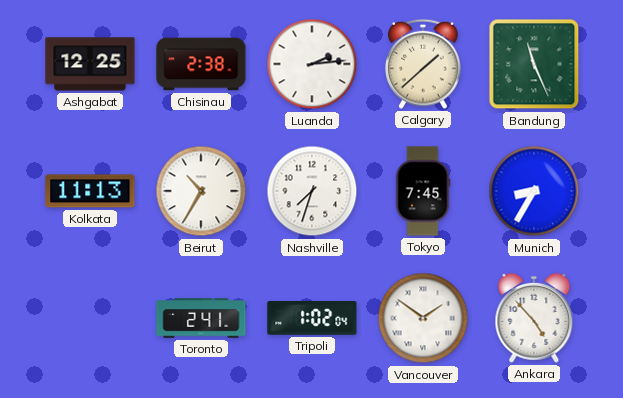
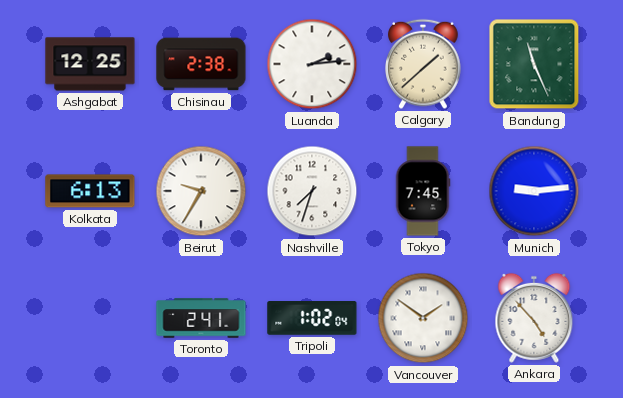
Kolkata: 11:13 -> 6:13
Beirut: 10:35 -> 9:35
Munich: 8:35 -> 9:14
